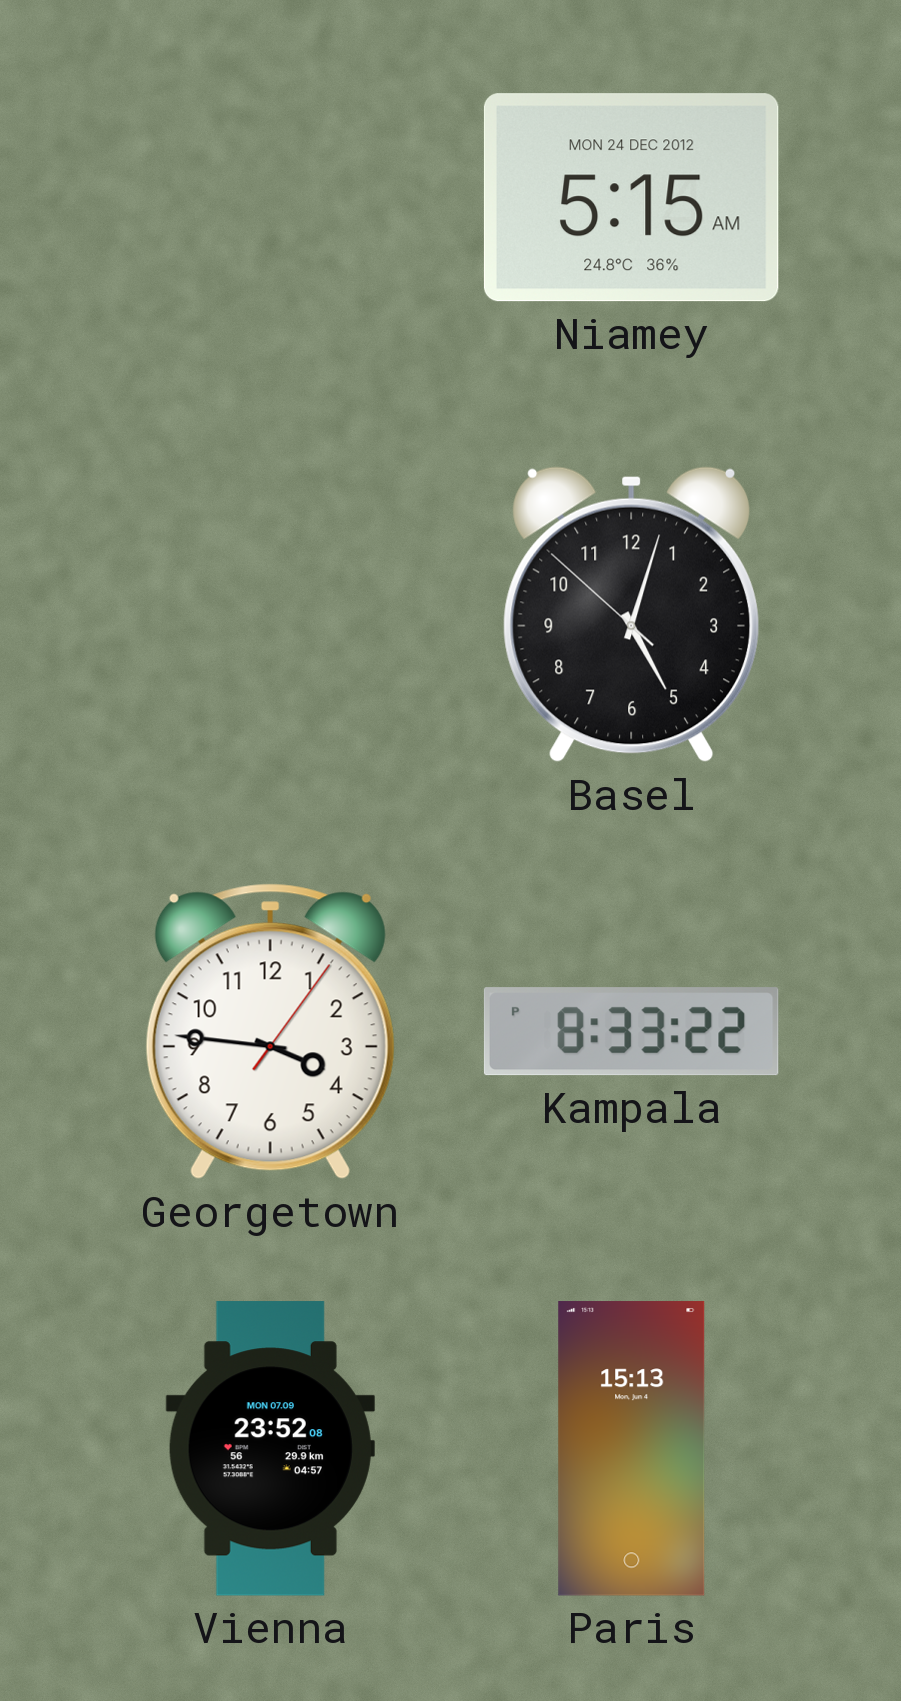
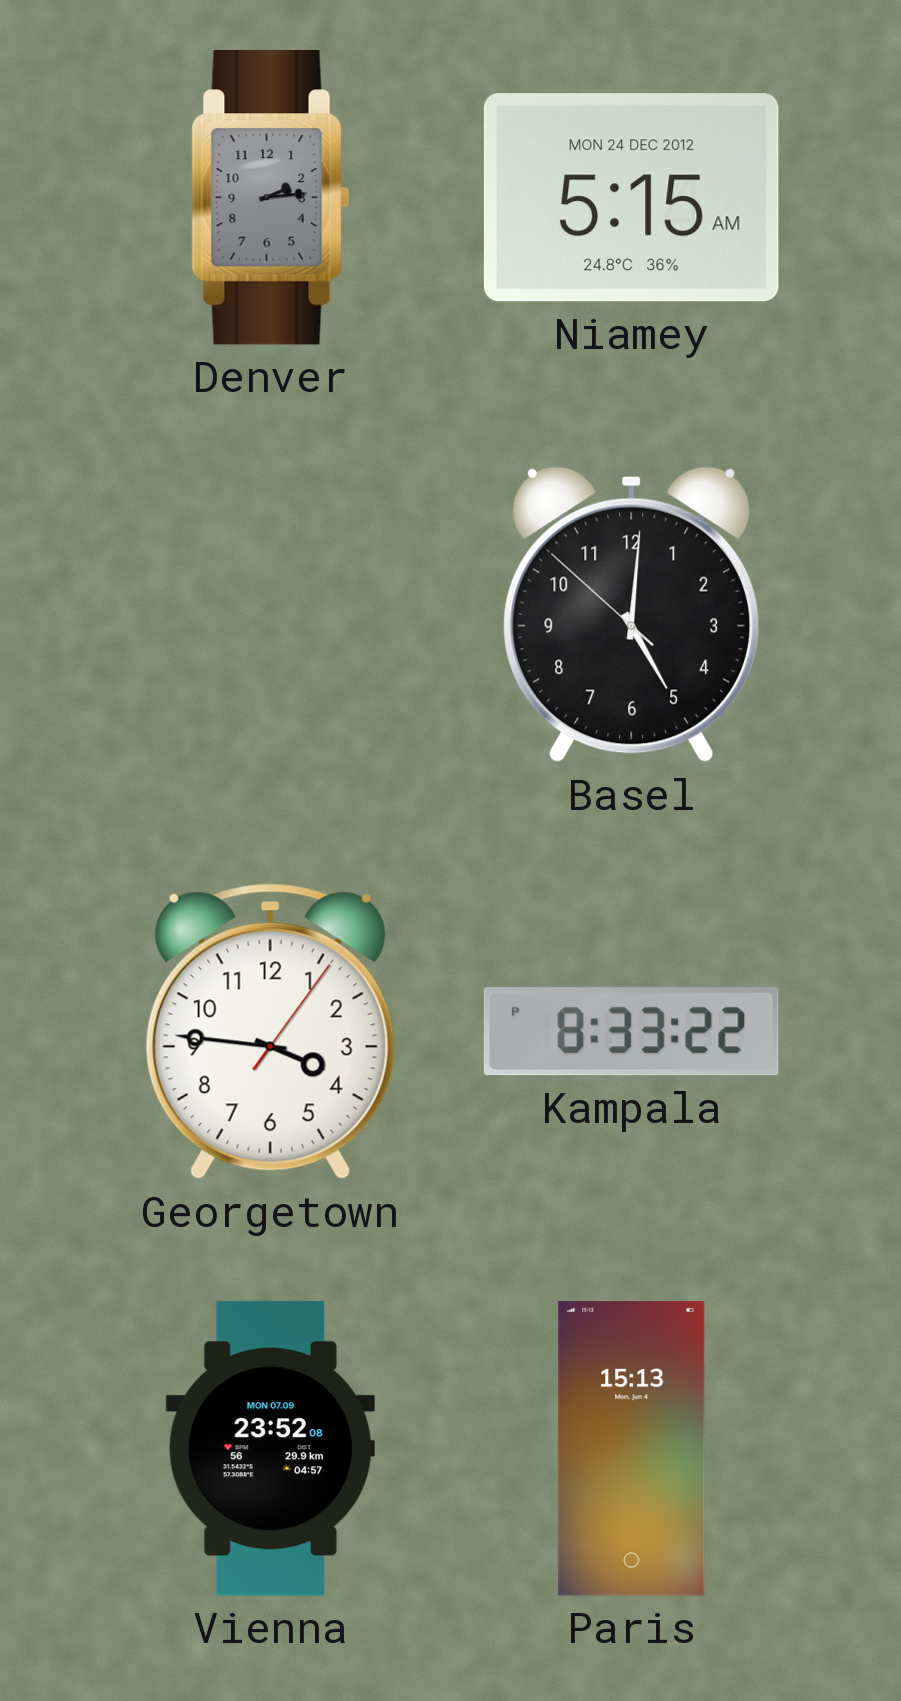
Denver: none -> 2:14
Basel: 5:02 -> 5:00
